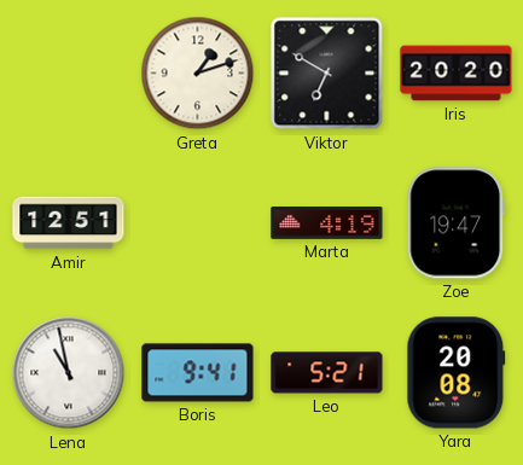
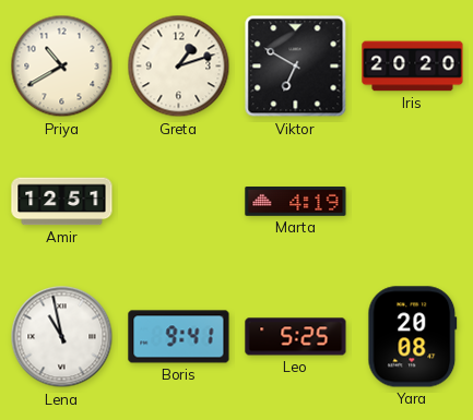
Priya: none -> 10:40
Zoe: 19:47 -> none
Leo: 5:21 -> 5:25
